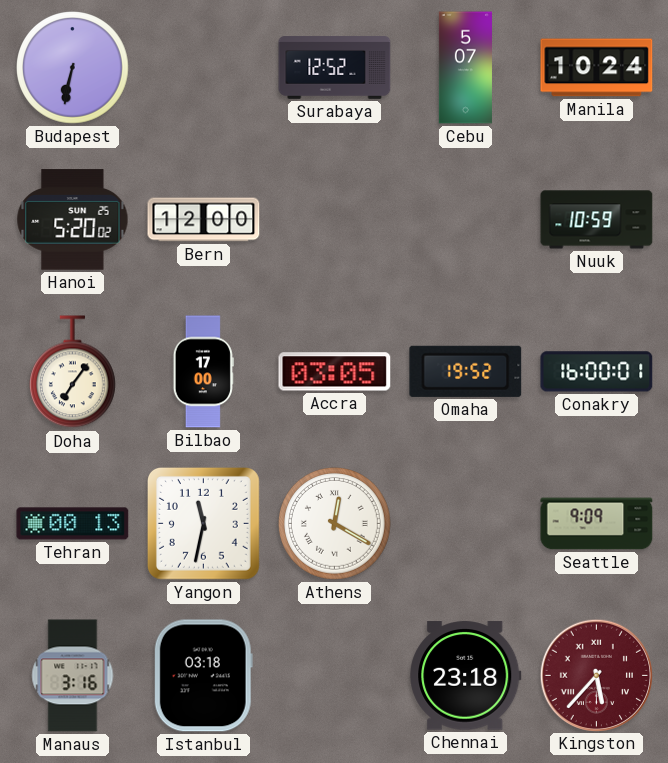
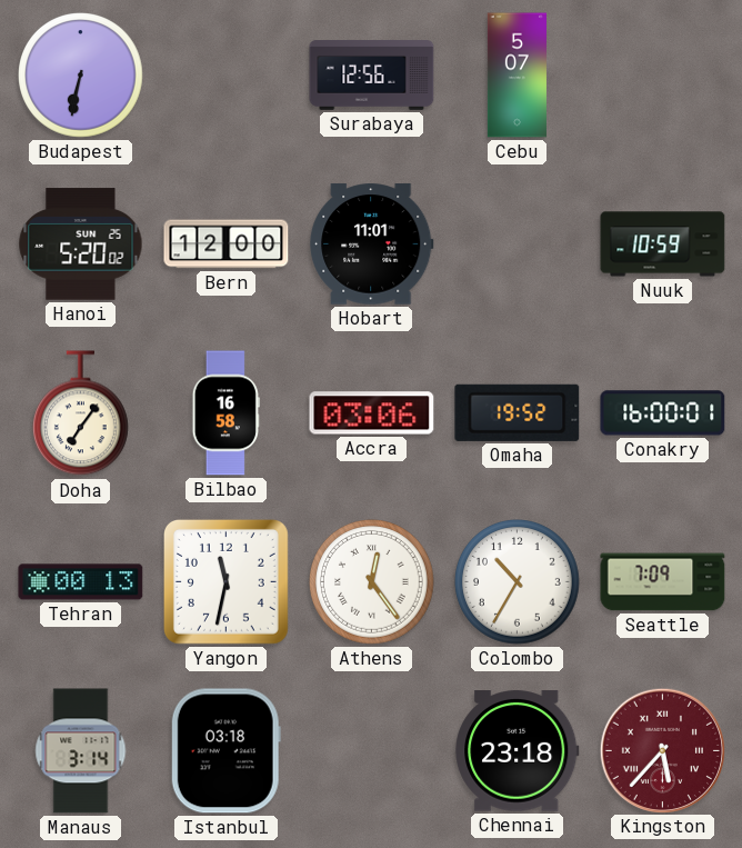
Surabaya: 12:52 -> 12:56
Manila: 10:24 -> none
Hobart: none -> 11:01
Bilbao: 17:00 -> 16:58
Accra: 03:05 -> 03:06
Athens: 12:20 -> 12:24
Colombo: none -> 10:35
Seattle: 9:09 -> 7:09
Manaus: 3:16 -> 3:14
